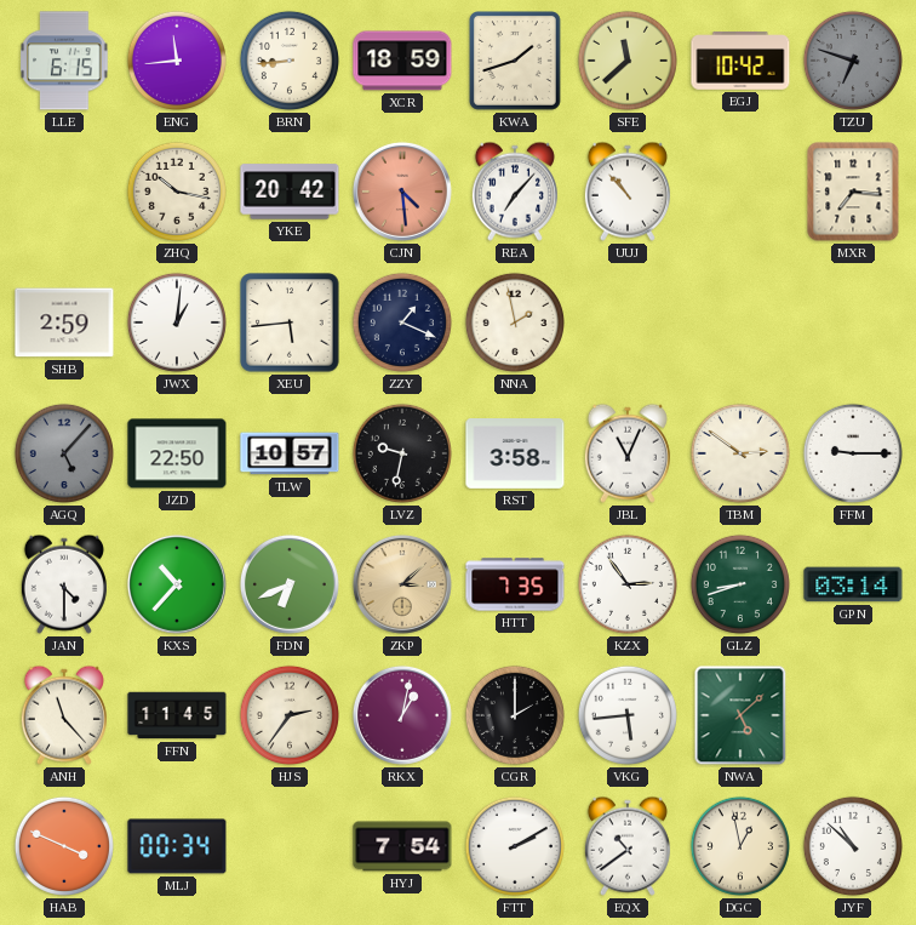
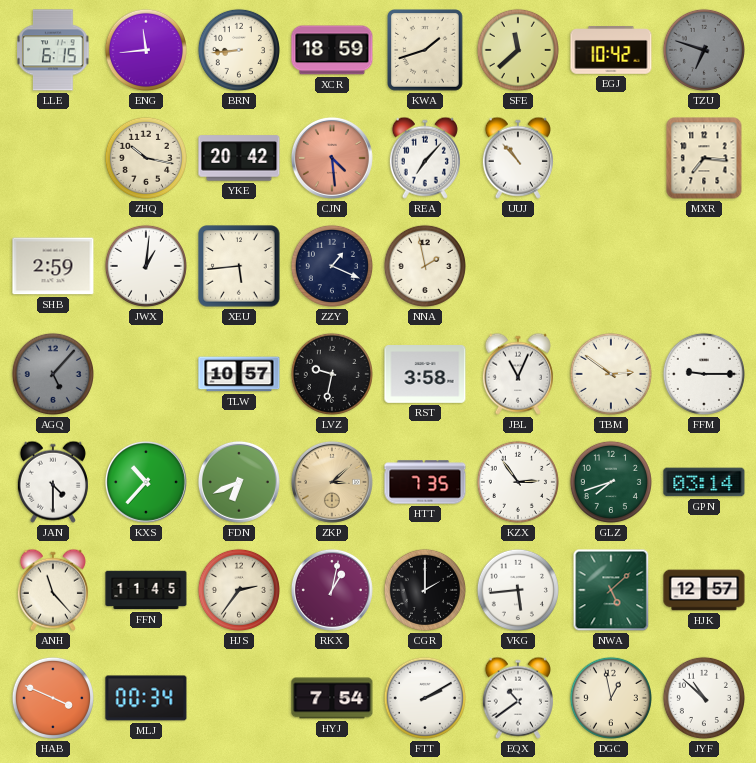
JZD: 22:50 -> none
GLZ: 8:42 -> 7:42
HJK: none -> 12:57
